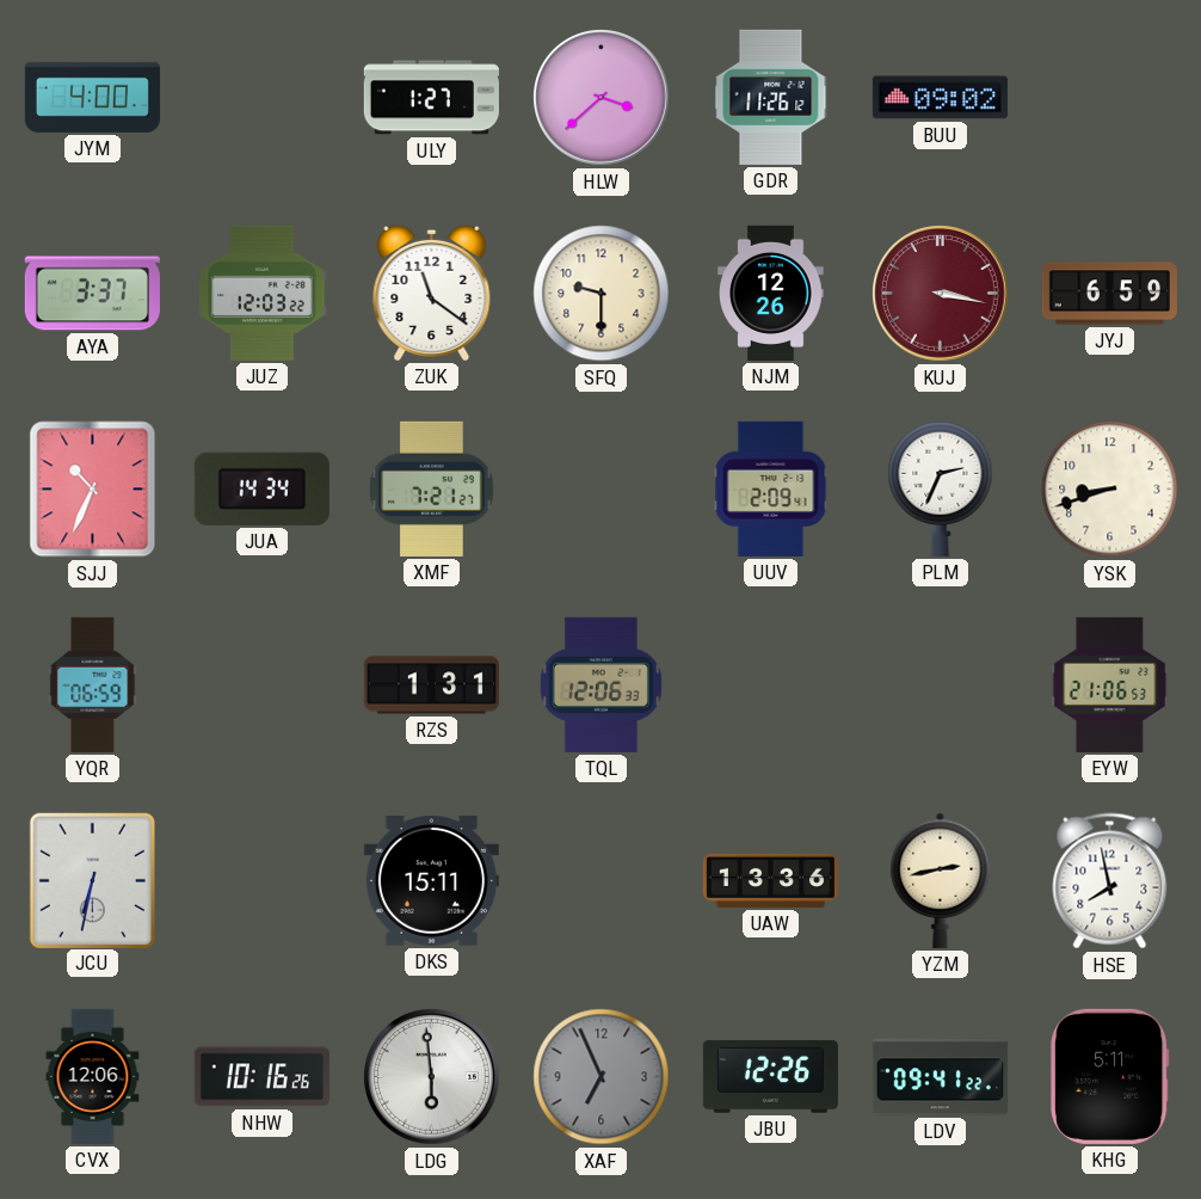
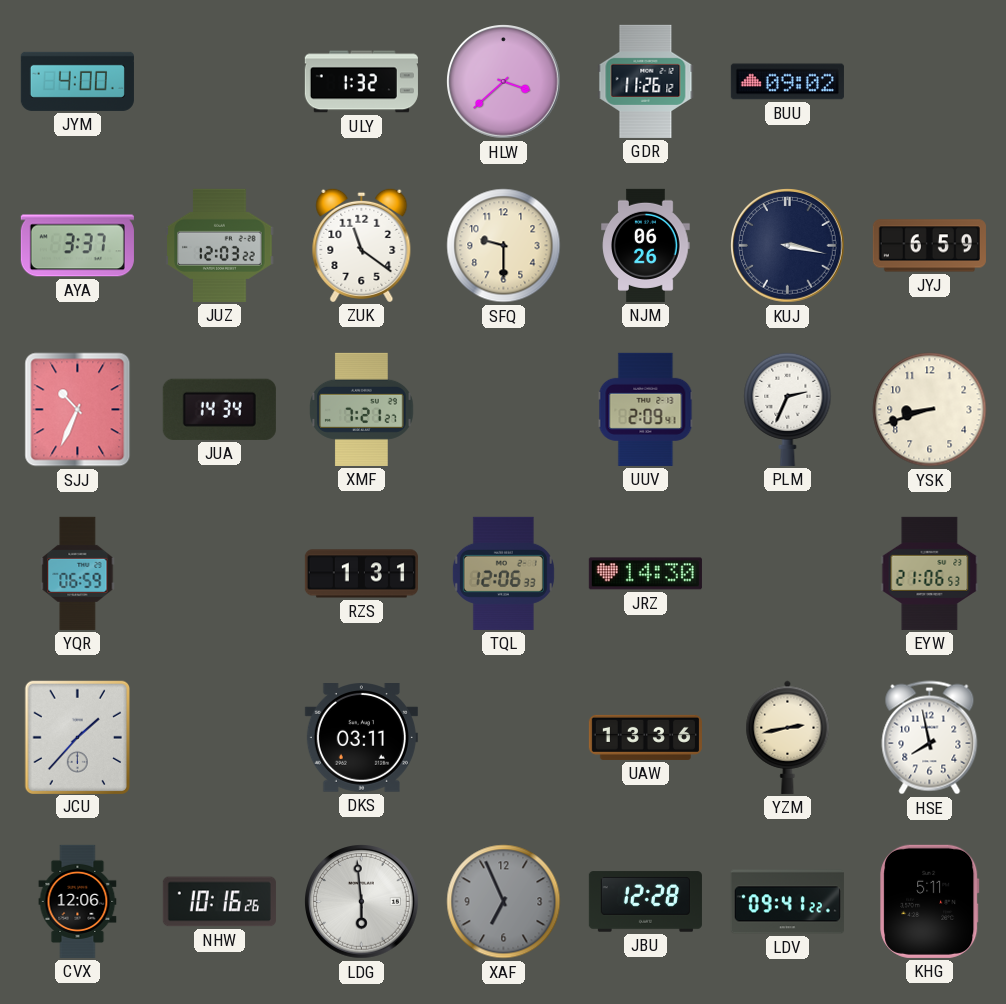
ULY: 1:27 -> 1:32
NJM: 12:26 -> 06:26
KUJ dial: burgundy -> navy
JRZ: none -> 14:30
JCU: 6:32 -> 1:37
DKS: 15:11 -> 03:11
JBU: 12:26 -> 12:28
